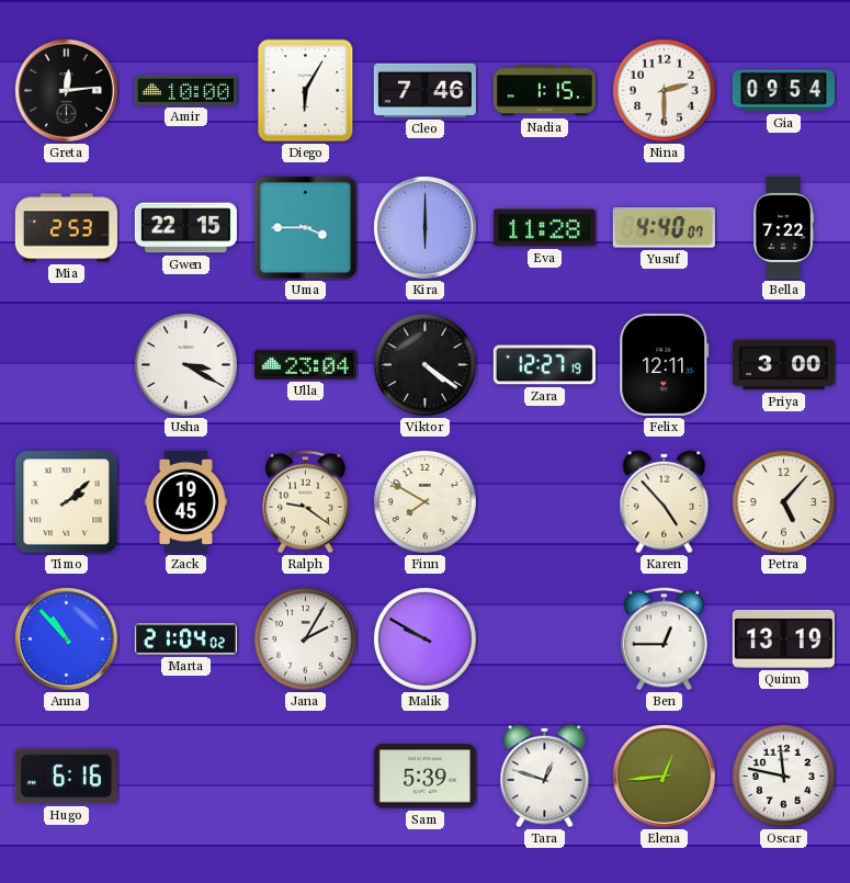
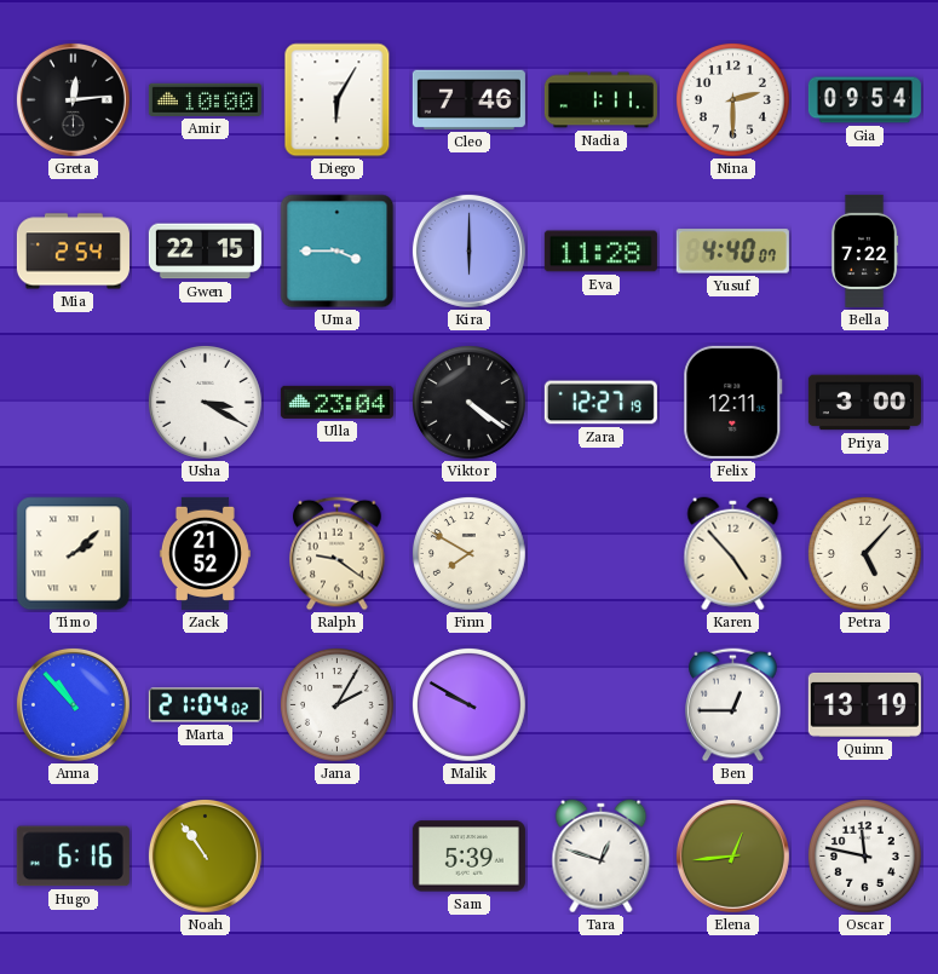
Nadia: 1:15 -> 1:11
Mia: 2:53 -> 2:54
Zack: 19:45 -> 21:52
Noah: none -> 10:54
